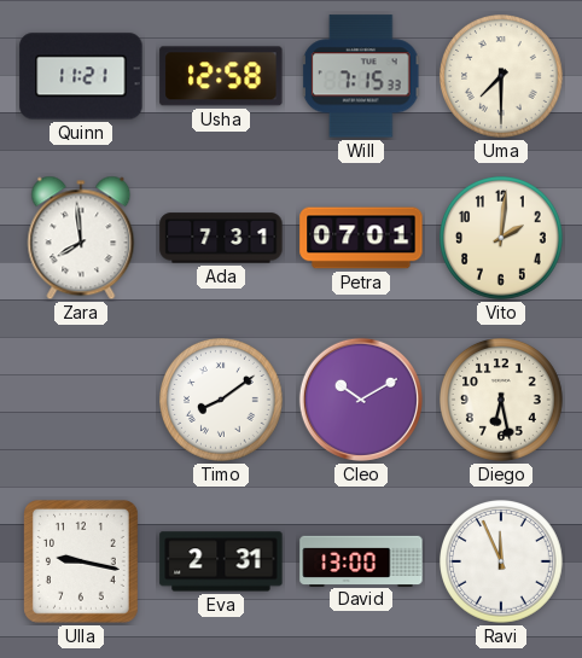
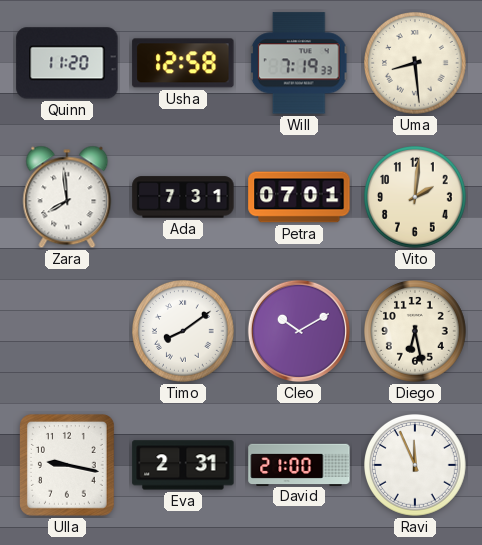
Quinn: 11:21 -> 11:20
Will: 7:15 -> 7:19
Uma: 7:30 -> 8:29
David: 13:00 -> 21:00
